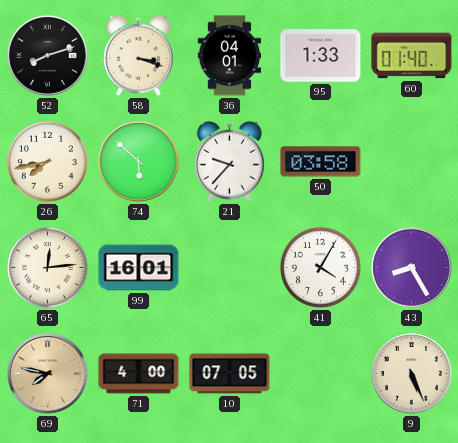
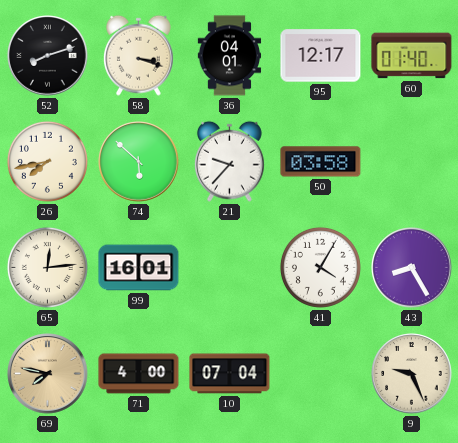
95: 1:33 -> 12:17
10: 07:05 -> 07:04
9: 5:26 -> 9:26
